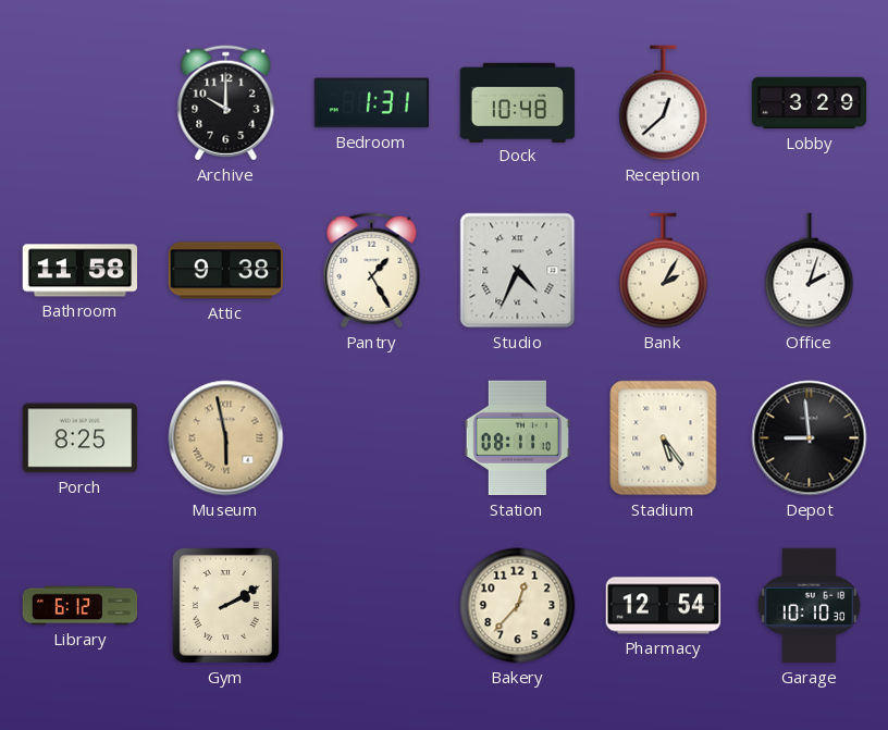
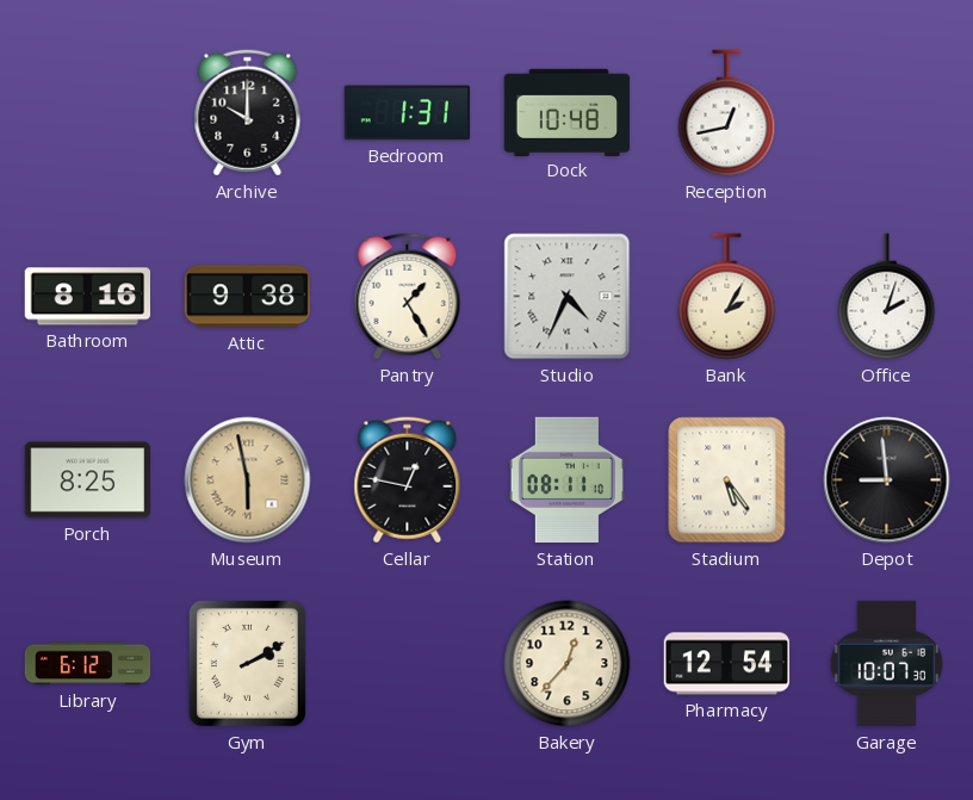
Reception: 12:38 -> 12:43
Lobby: 3:29 -> none
Bathroom: 11:58 -> 8:16
Cellar: none -> 12:47
Garage: 10:10 -> 10:07
